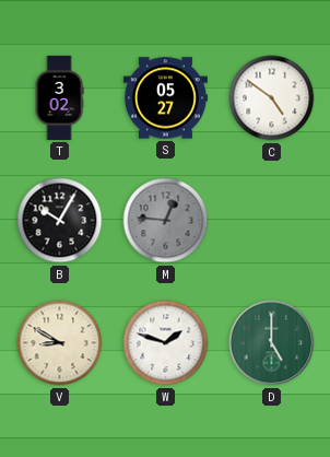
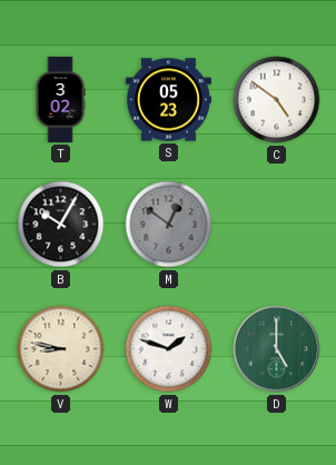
S: 05:27 -> 05:23
M: 12:46 -> 12:51
V: 8:50 -> 8:47
